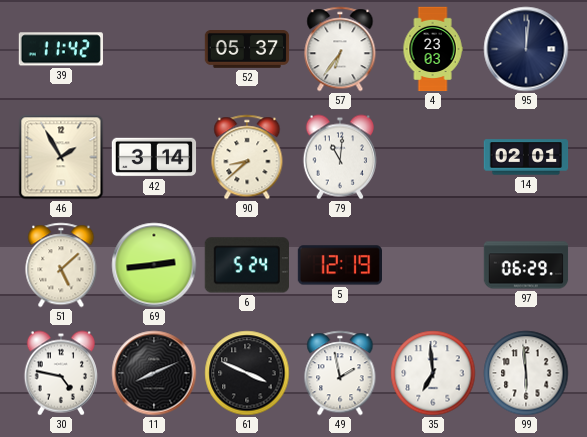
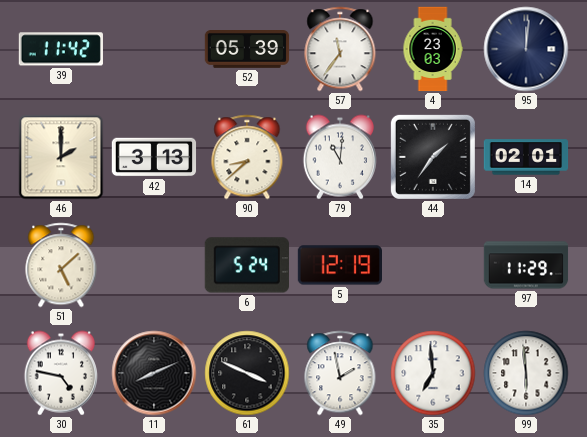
52: 05:37 -> 05:39
57: 6:36 -> 11:36
46: 1:55 -> 2:00
42: 3:14 -> 3:13
44: none -> 1:36
69: 2:44 -> none
97: 06:29 -> 11:29
